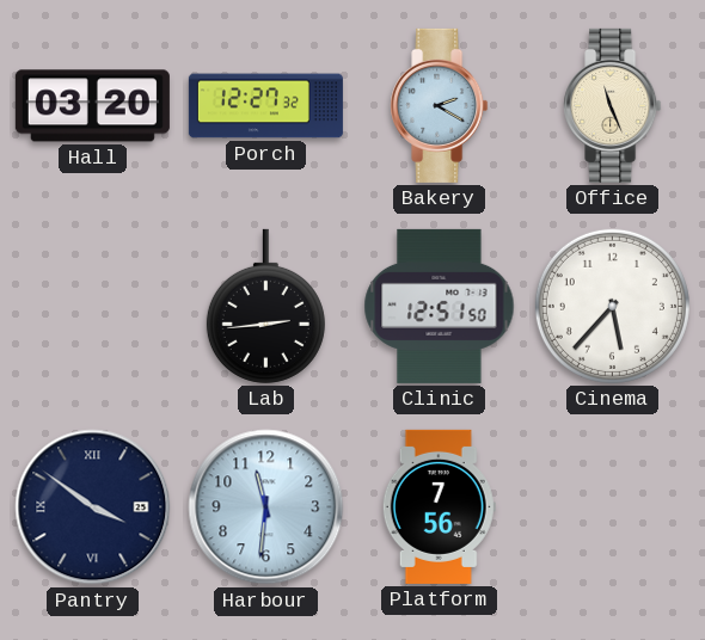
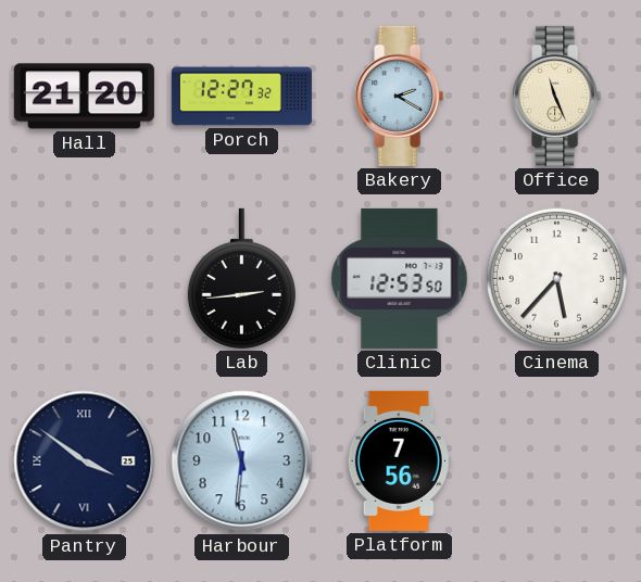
Hall: 03:20 -> 21:20
Clinic: 12:51 -> 12:53
